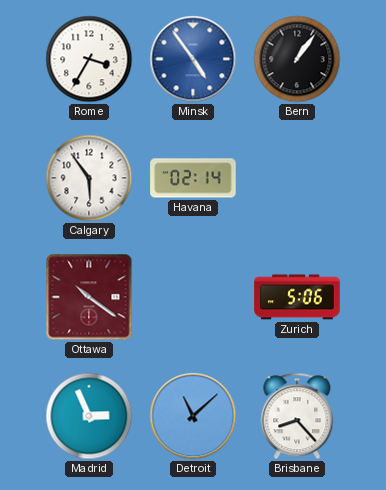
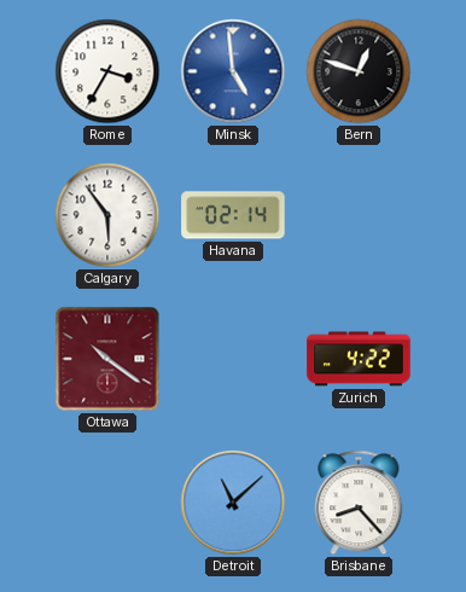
Minsk: 4:54 -> 4:59
Bern: 1:06 -> 12:48
Zurich: 5:06 -> 4:22
Madrid: 2:56 -> none
